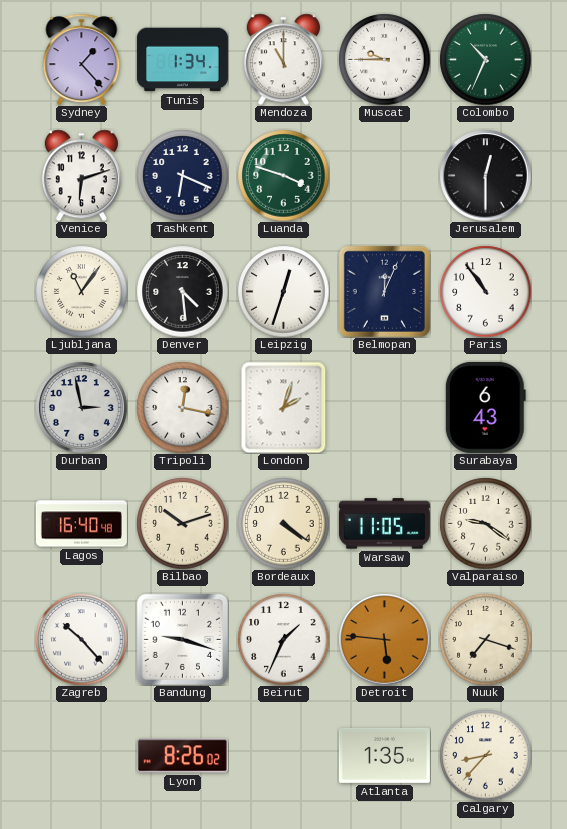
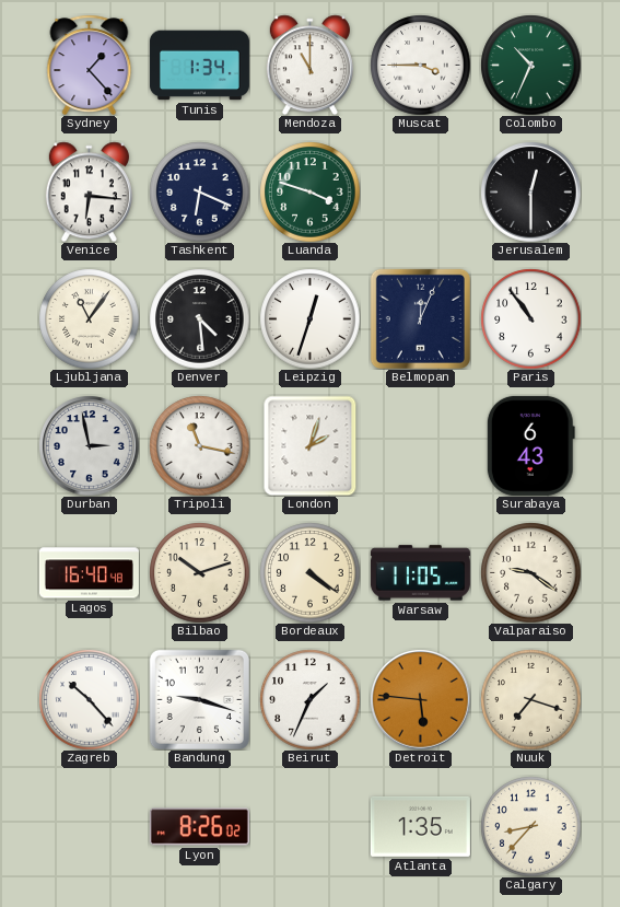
Muscat: 9:45 -> 3:45
Venice: 6:12 -> 6:16
Tripoli: 12:17 -> 11:17
